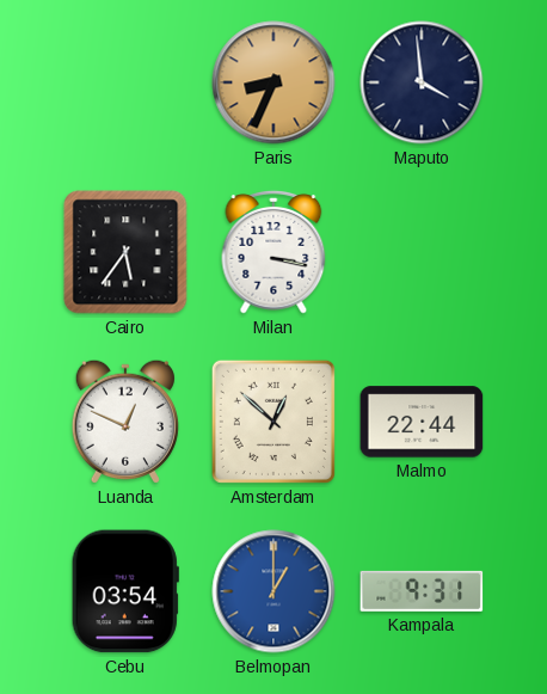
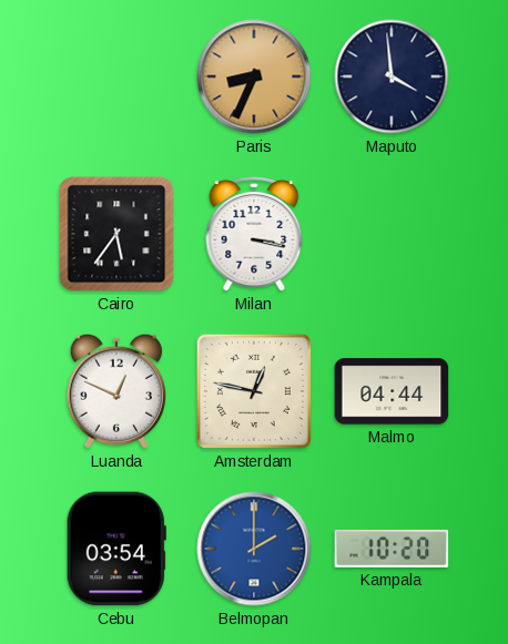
Amsterdam: 12:52 -> 12:47
Malmo: 22:44 -> 04:44
Belmopan: 1:00 -> 2:00
Kampala: 9:31 -> 10:20
